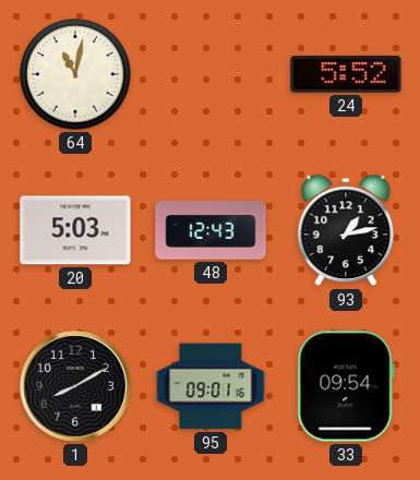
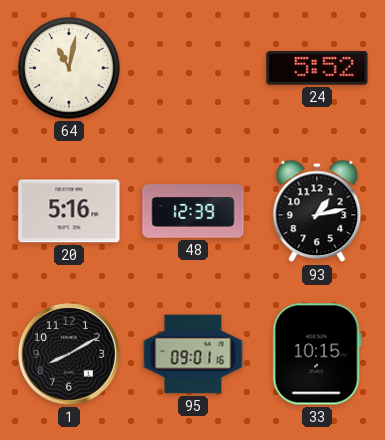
20: 5:03 -> 5:16
48: 12:43 -> 12:39
33: 09:54 -> 10:15
